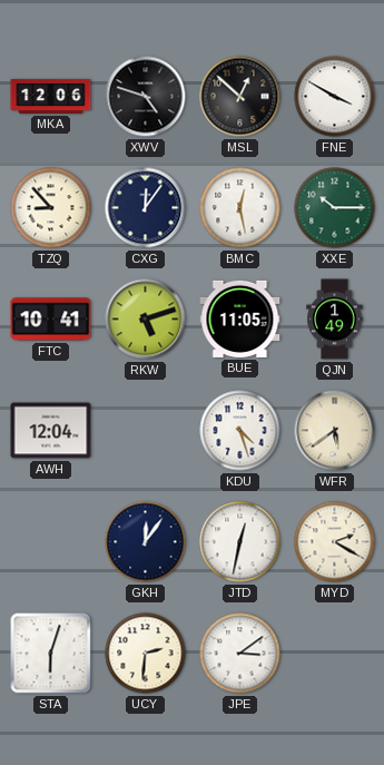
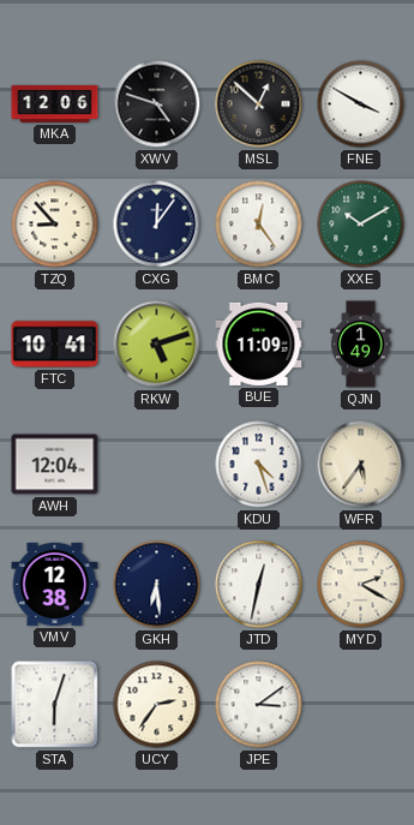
BMC: 12:28 -> 12:24
XXE: 10:15 -> 10:10
BUE: 11:05 -> 11:09
WFR: 5:39 -> 5:36
VMV: none -> 12:38
GKH: 12:06 -> 6:29
UCY: 2:31 -> 2:36
